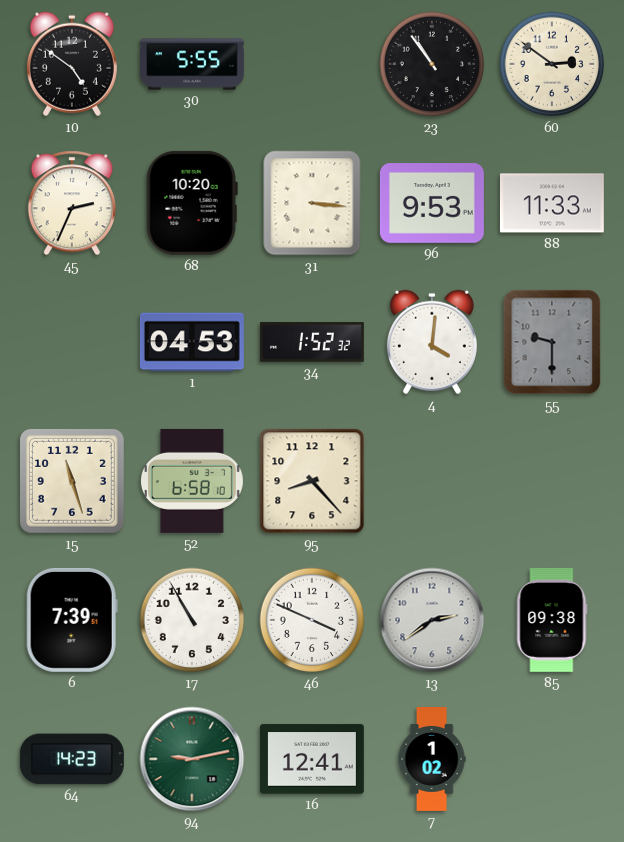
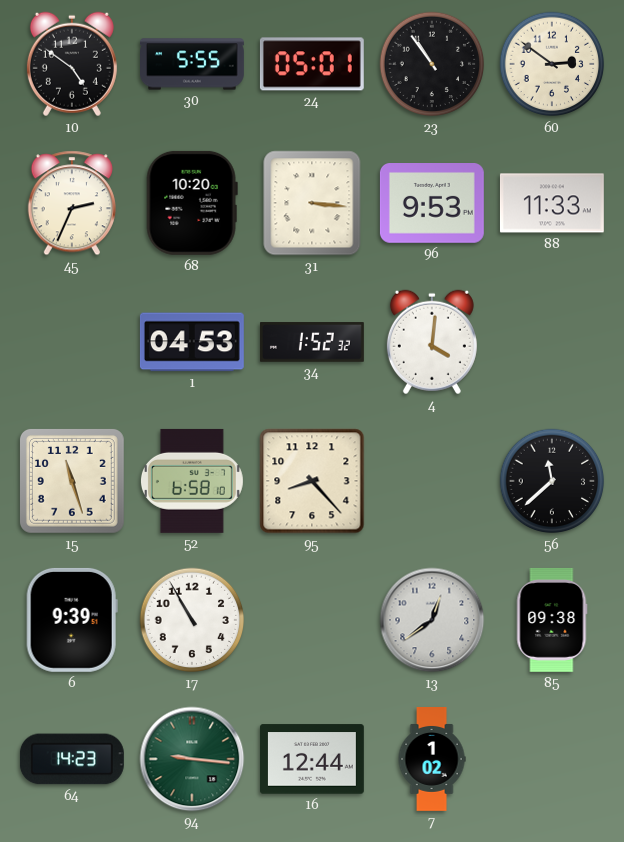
24: none -> 05:01
55: 9:30 -> none
56: none -> 11:38
6: 7:39 -> 9:39
46: 3:49 -> none
13: 2:39 -> 12:39
94: 9:13 -> 9:16
16: 12:41 -> 12:44
